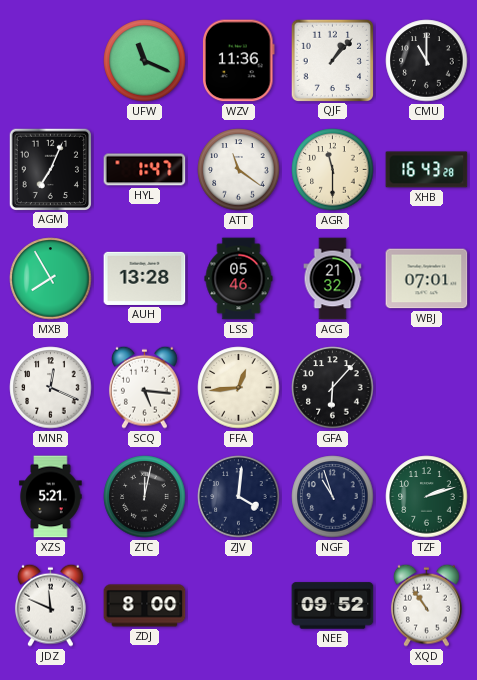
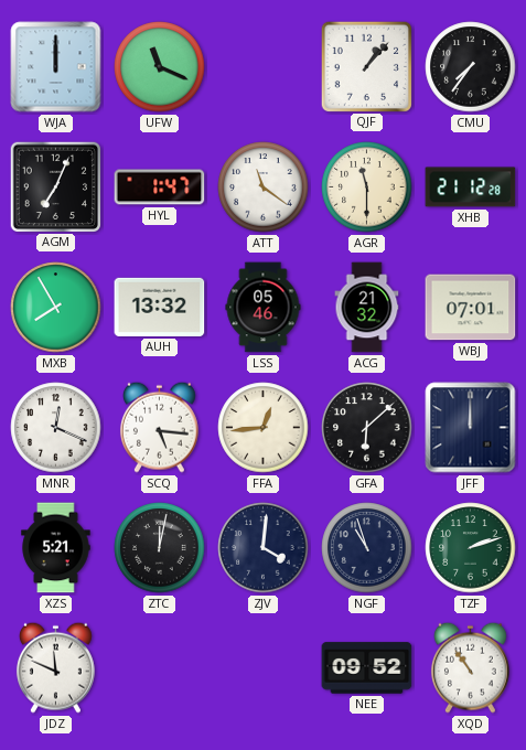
WJA: none -> 12:00
WZV: 11:36 -> none
CMU: 11:00 -> 7:36
XHB: 16:43 -> 21:12
AUH: 13:28 -> 13:32
GFA: 6:07 -> 6:08
JFF: none -> 12:00
ZDJ: 8:00 -> none
